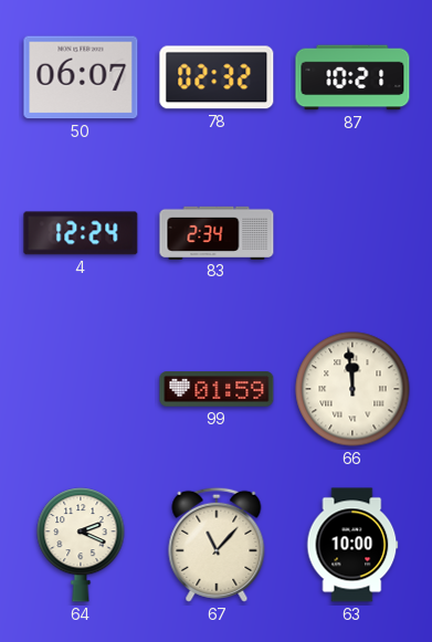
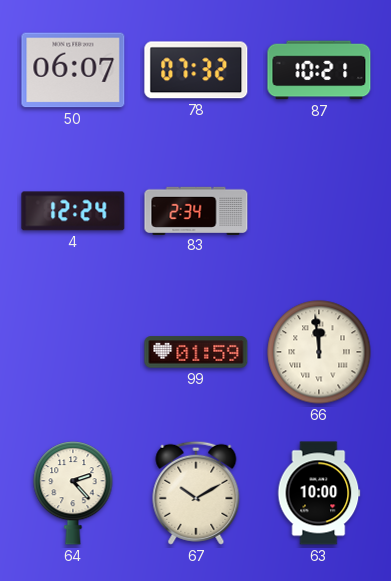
78: 02:32 -> 07:32
64: 2:19 -> 2:23
67: 11:07 -> 10:10
